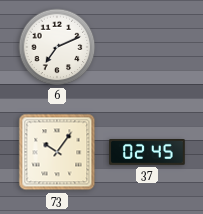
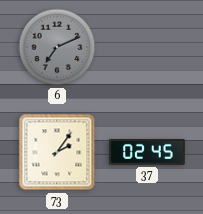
6 dial: white -> grey
73: 10:06 -> 2:06
